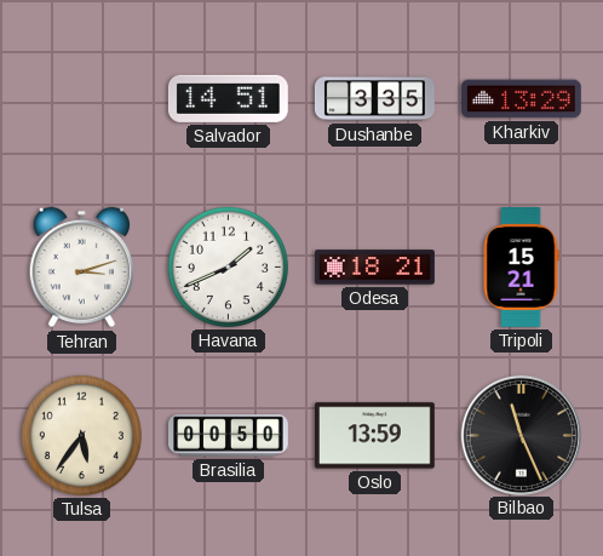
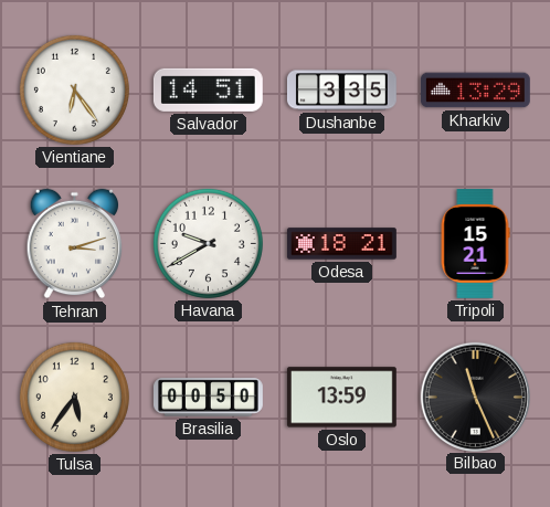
Vientiane: none -> 6:24
Havana: 1:41 -> 9:40
